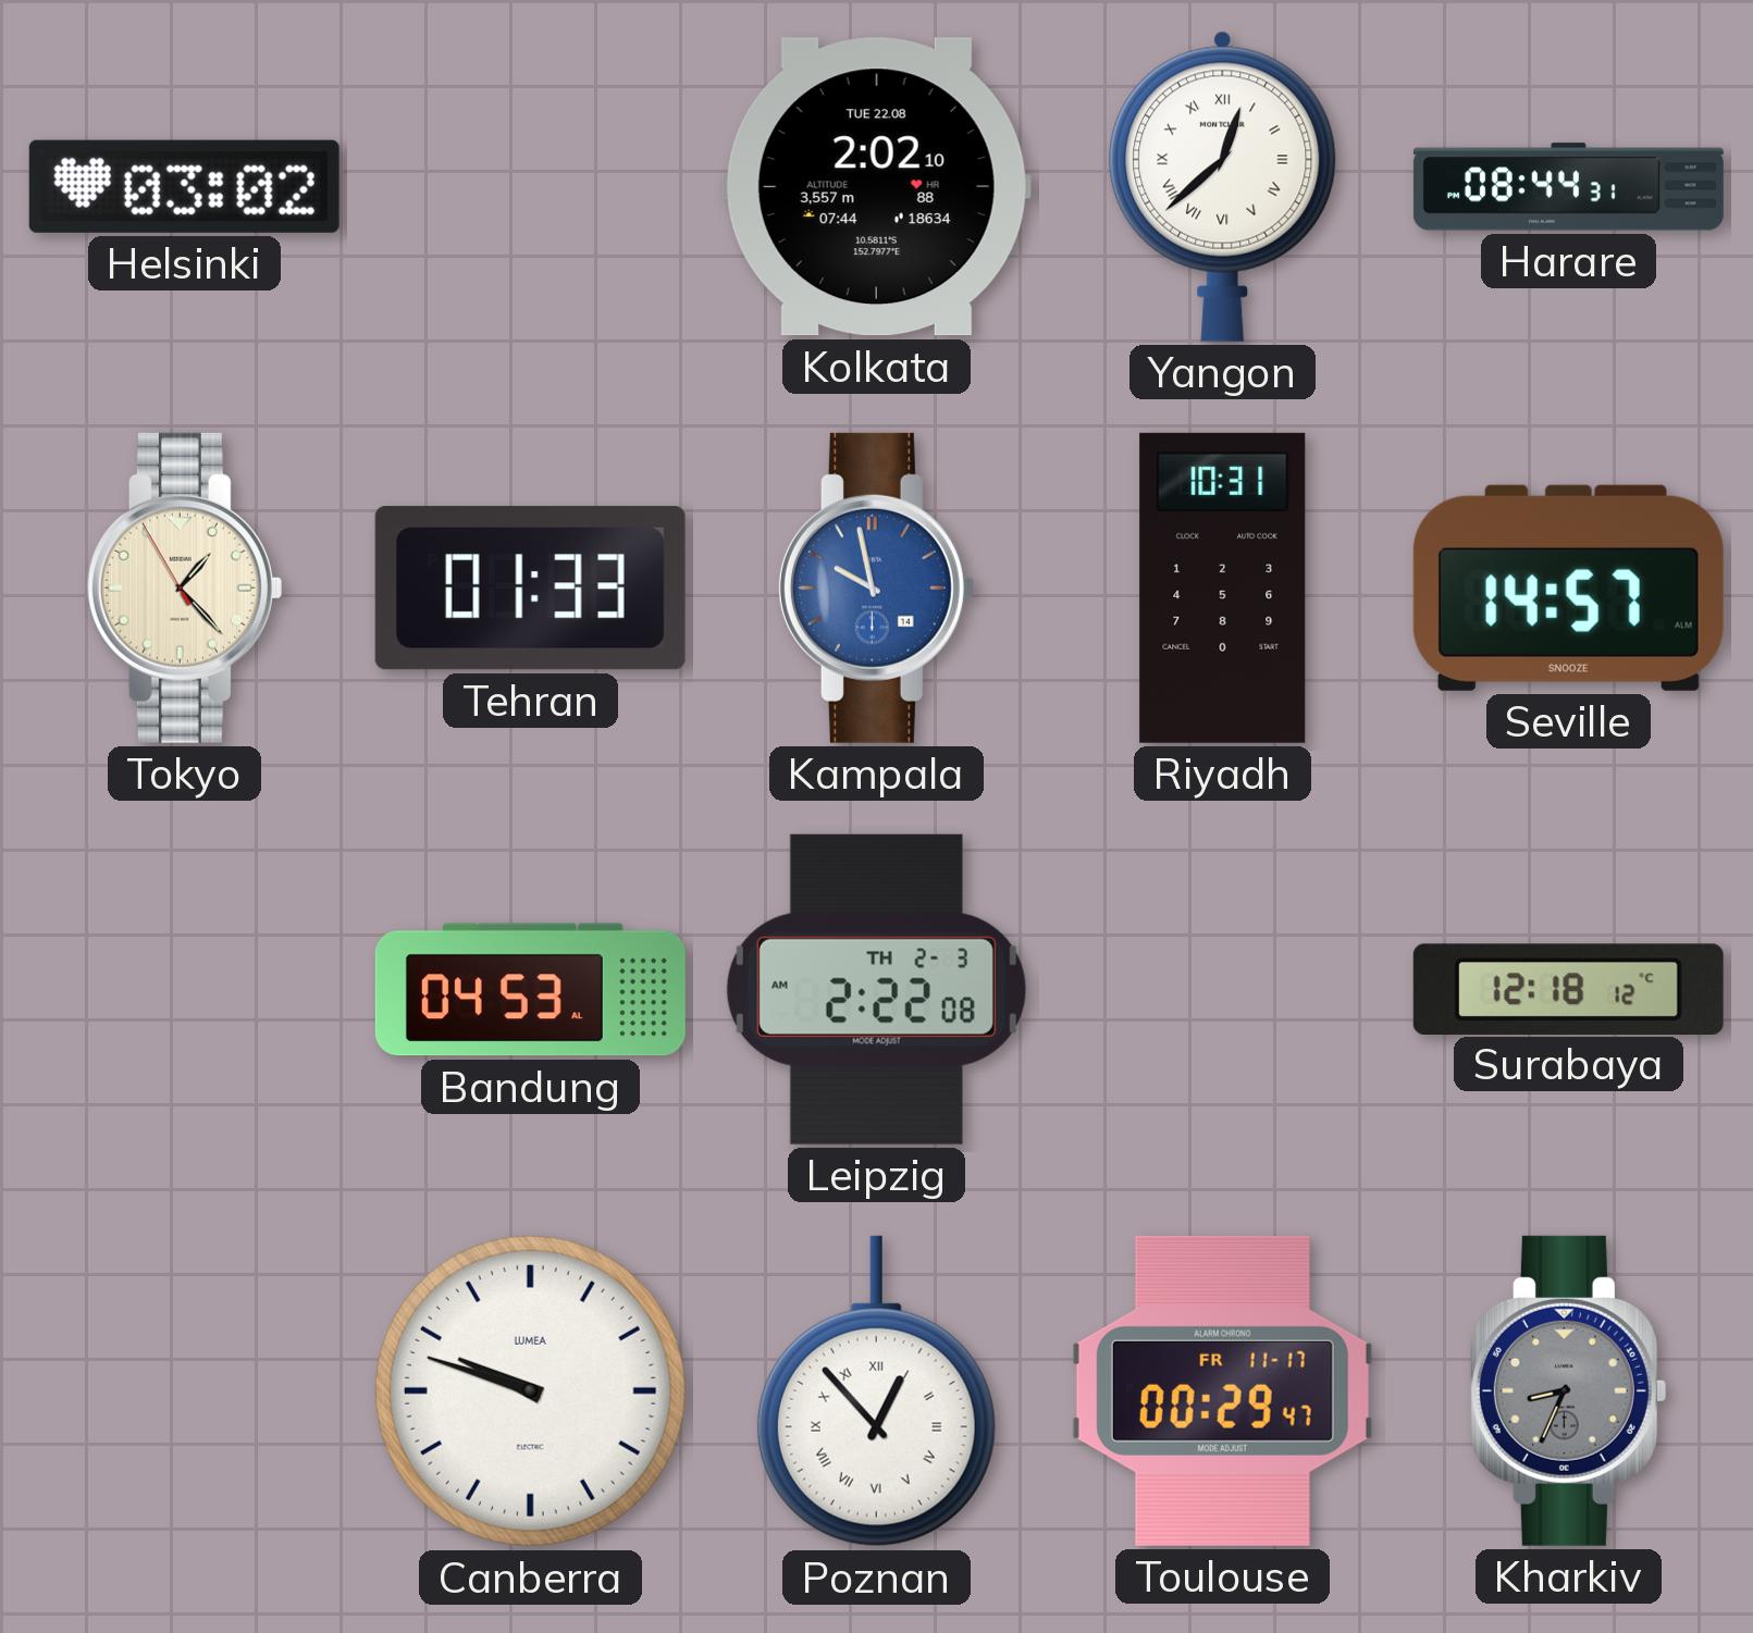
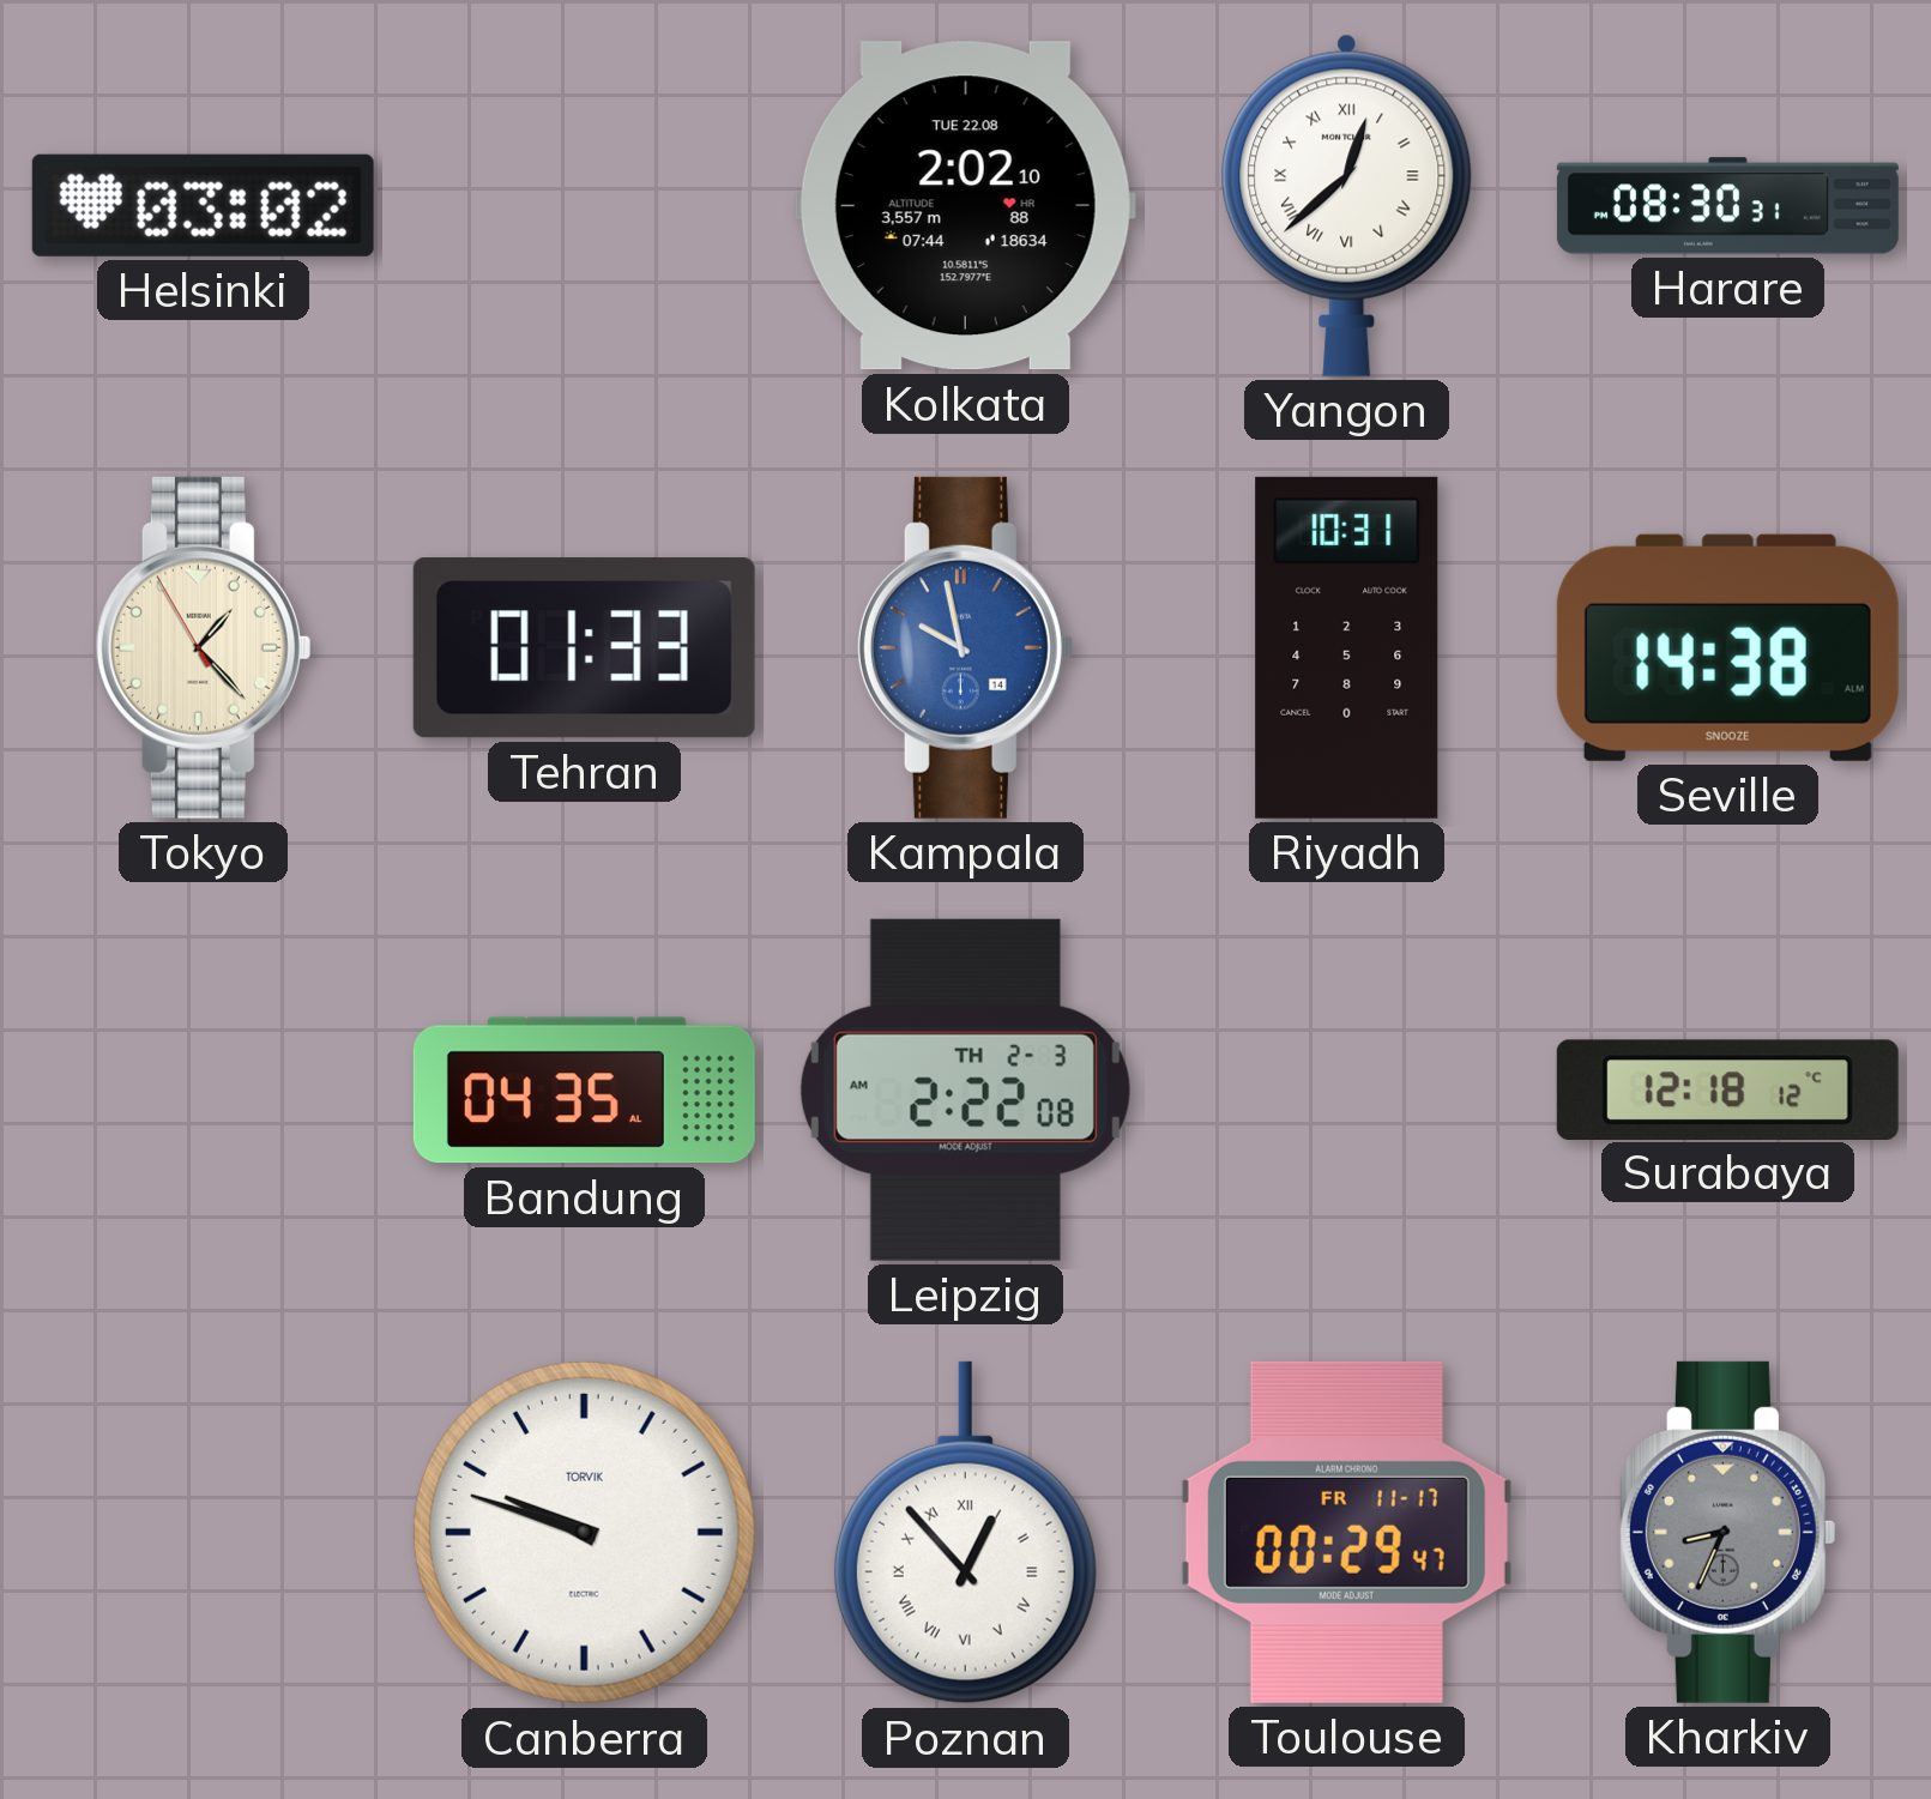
Harare: 08:44 -> 08:30
Seville: 14:57 -> 14:38
Bandung: 04:53 -> 04:35
Canberra brand: LUMEA -> TORVIK
